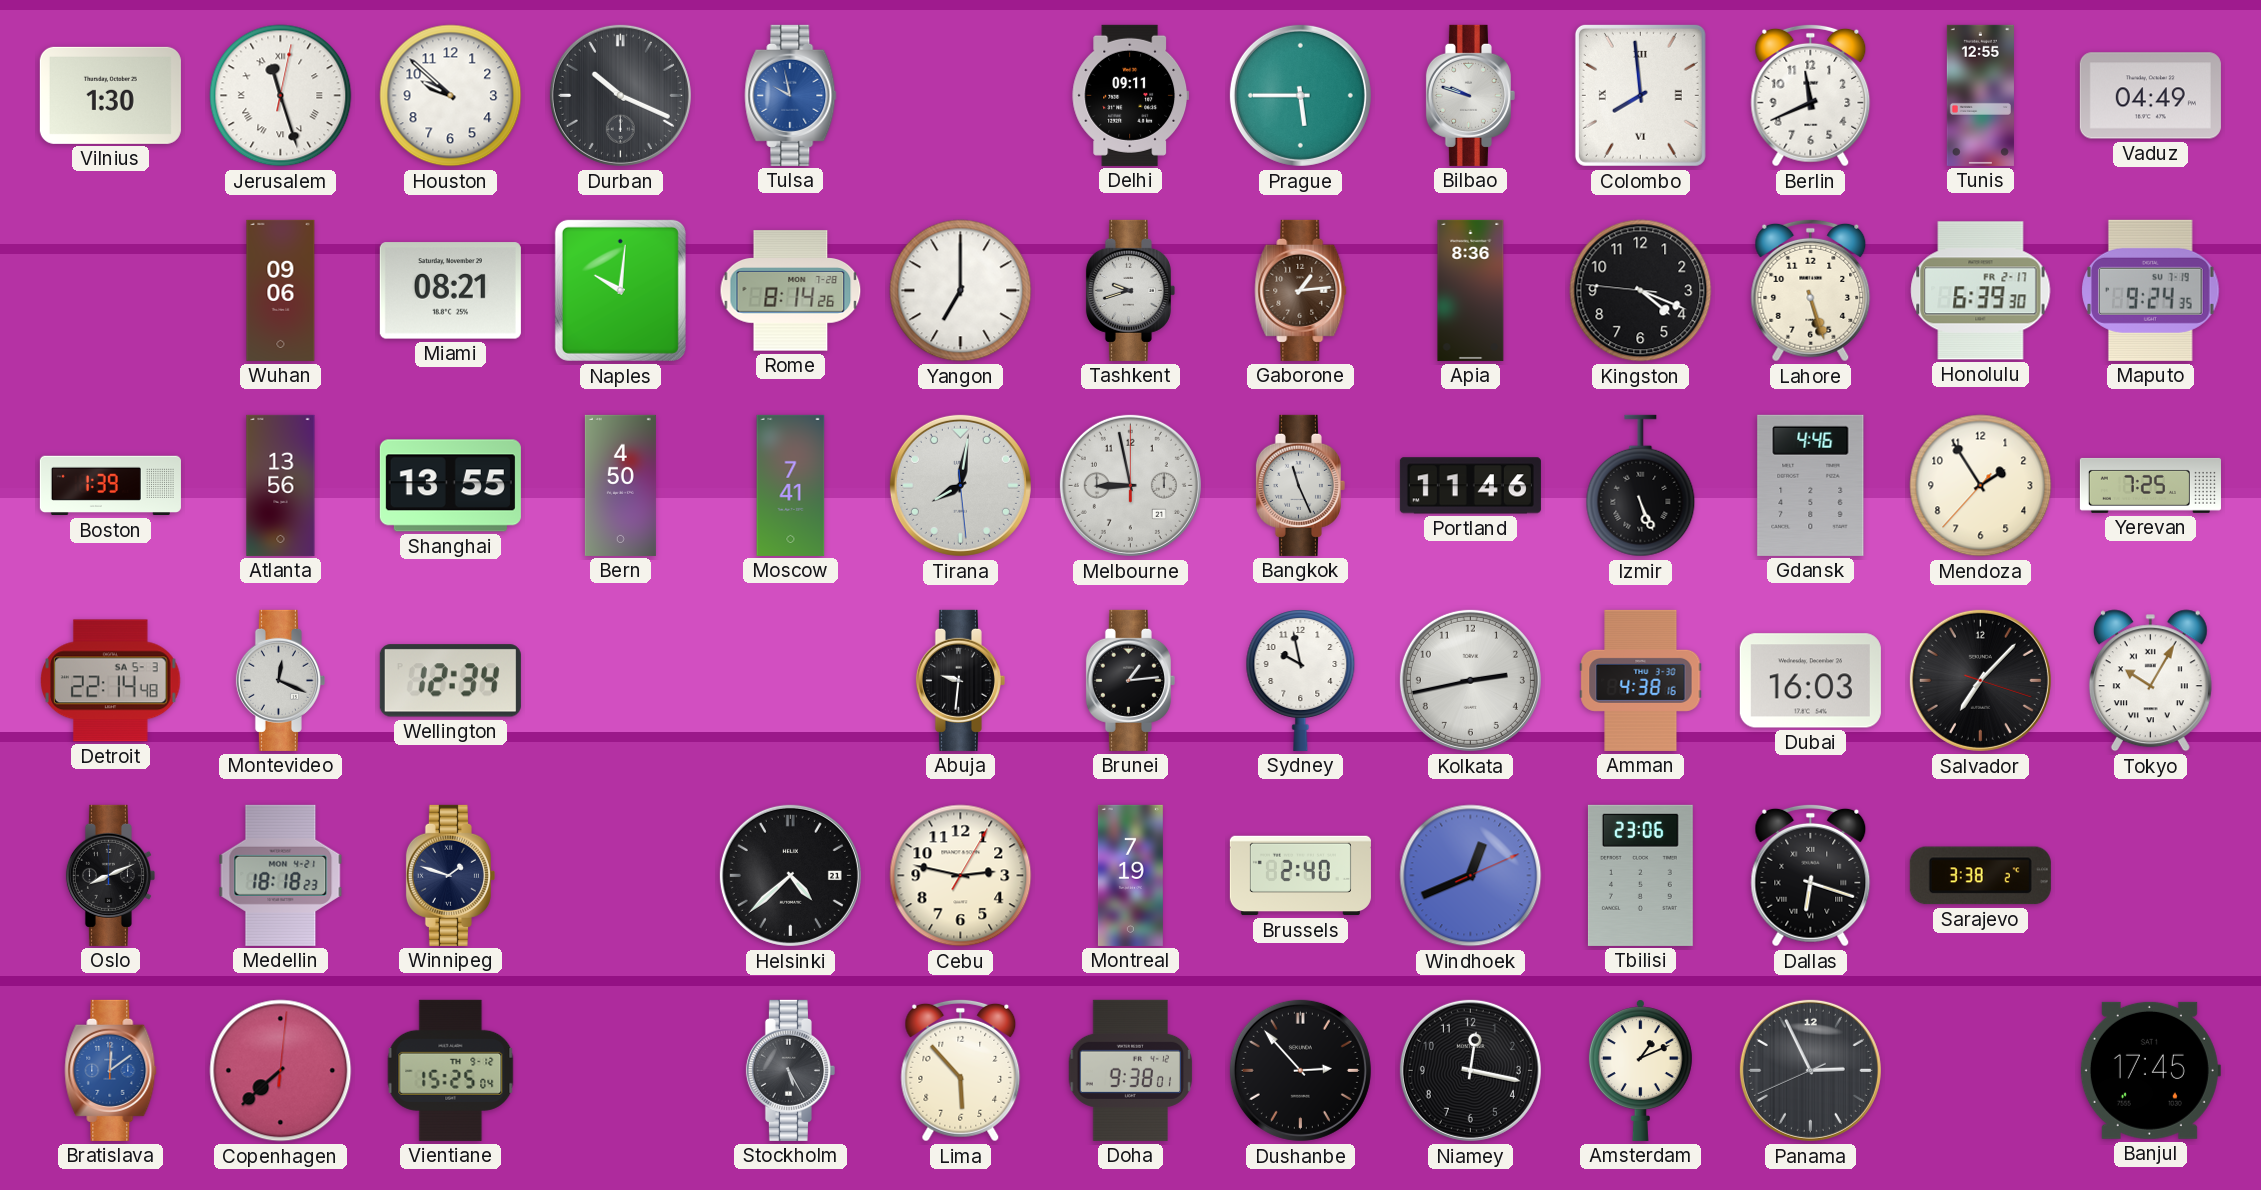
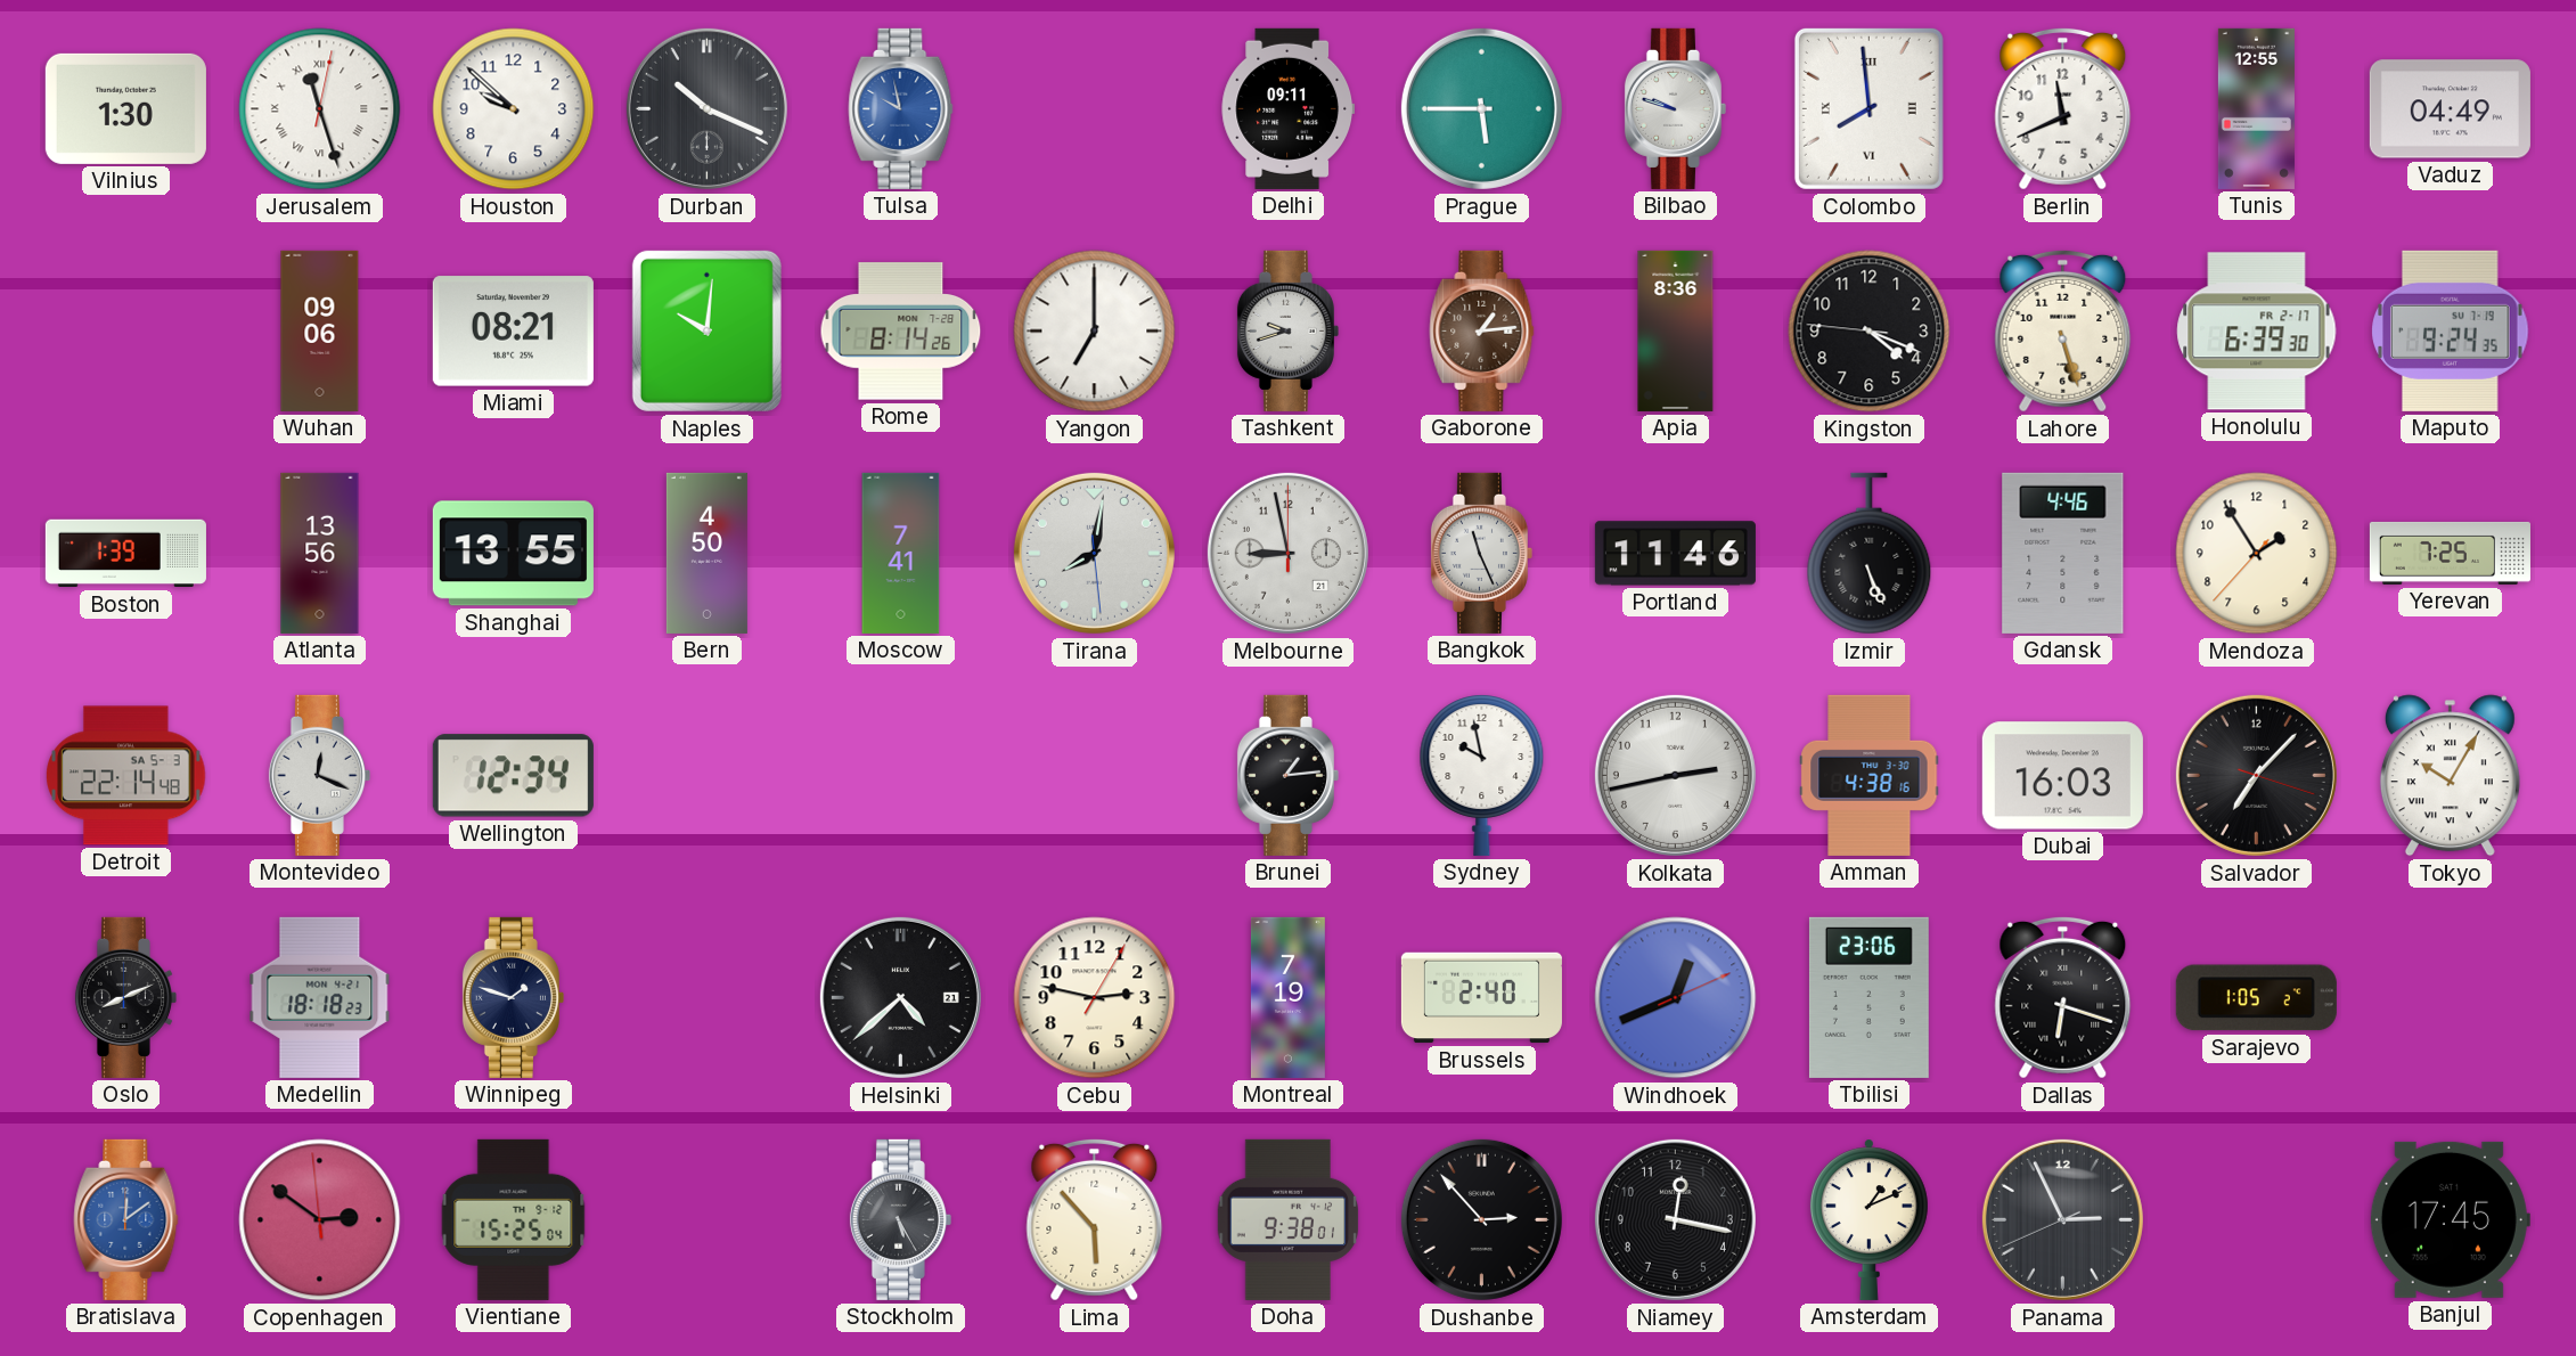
Abuja: 9:31 -> none
Sarajevo: 3:38 -> 1:05
Copenhagen: 7:38 -> 2:50
